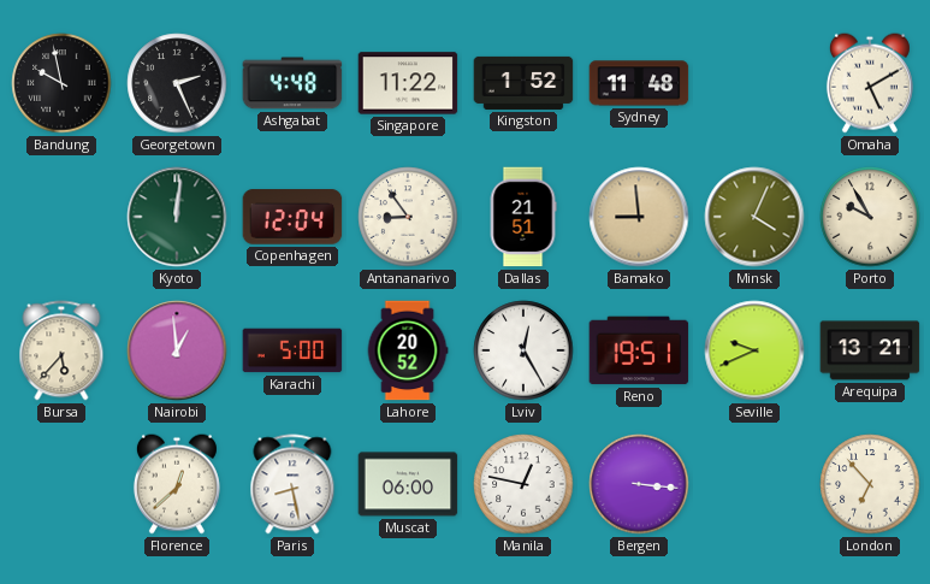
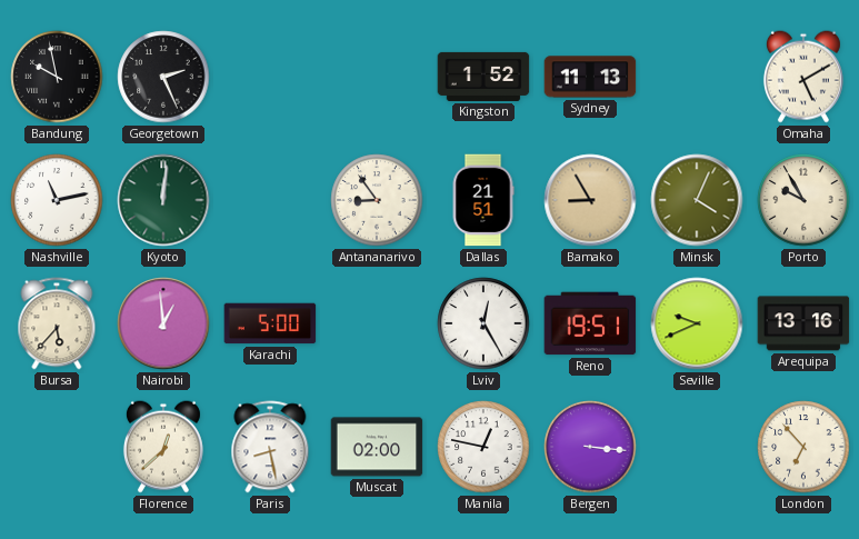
Ashgabat: 4:48 -> none
Singapore: 11:22 -> none
Sydney: 11:48 -> 11:13
Nashville: none -> 11:13
Copenhagen: 12:04 -> none
Bamako: 8:59 -> 8:55
Lahore: 20:52 -> none
Arequipa: 13:21 -> 13:16
Muscat: 06:00 -> 02:00
